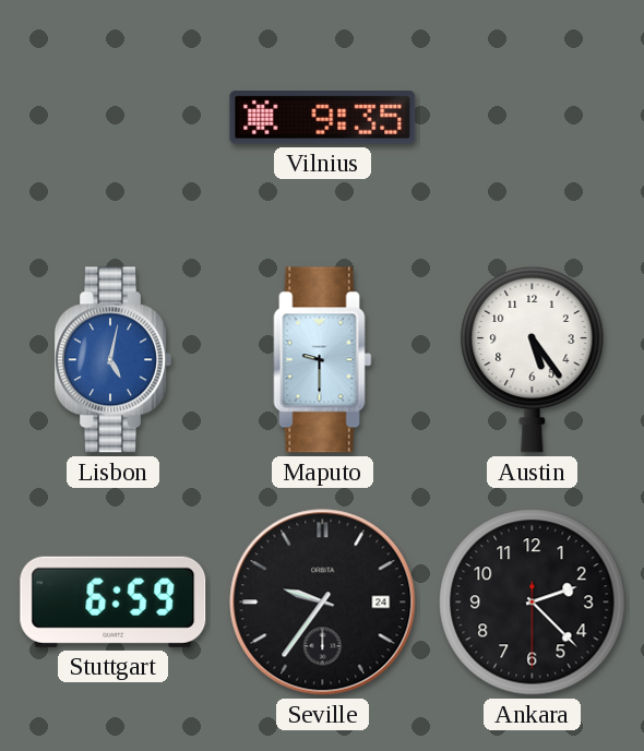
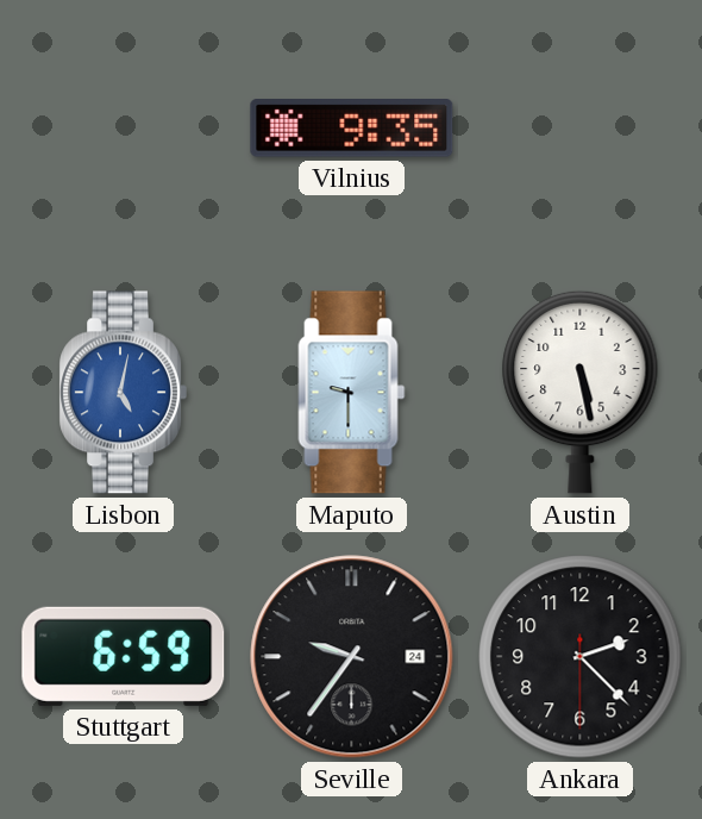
Austin: 5:24 -> 5:28
